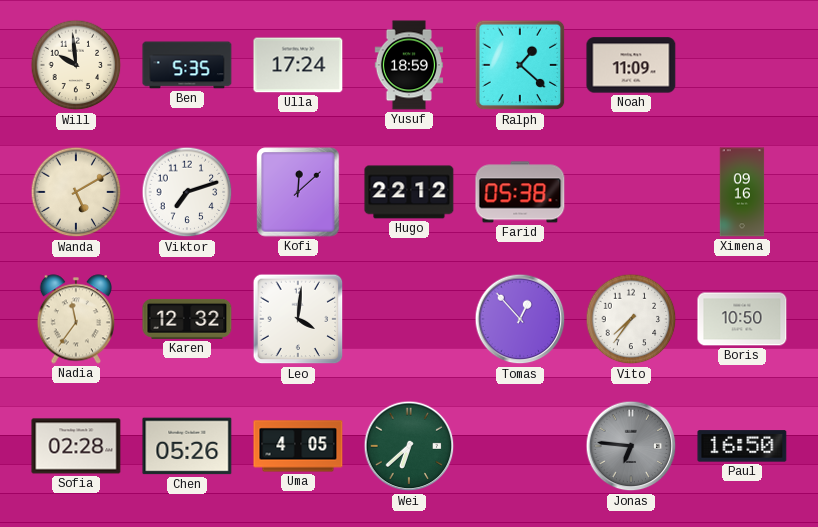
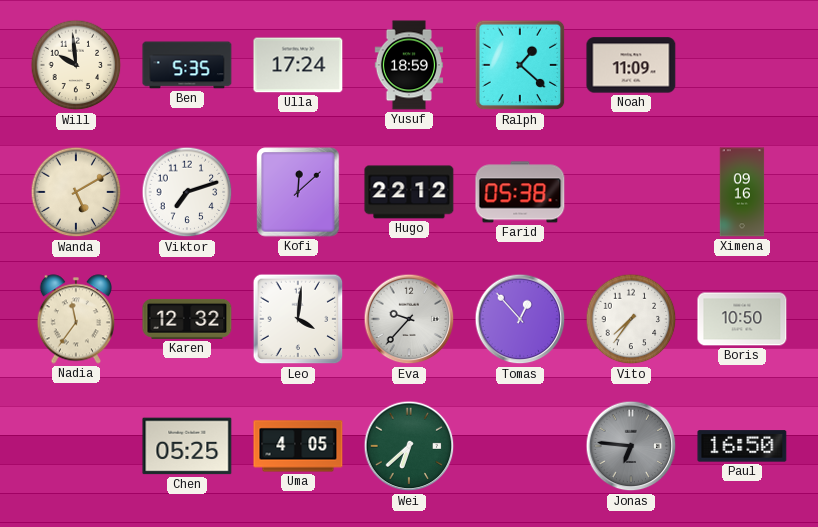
Eva: none -> 9:37
Sofia: 02:28 -> none
Chen: 05:26 -> 05:25
